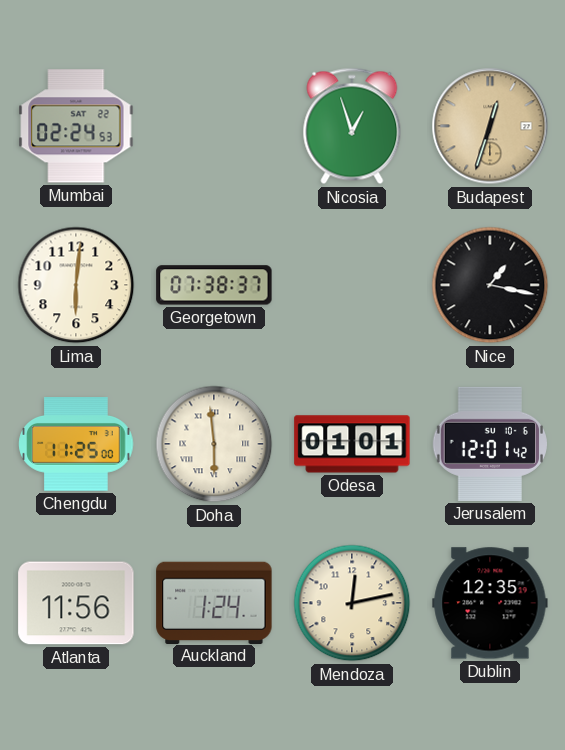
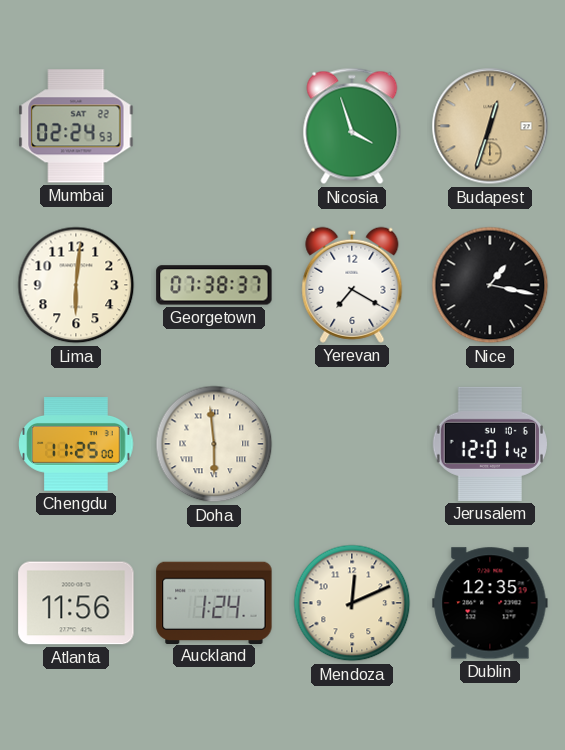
Nicosia: 12:57 -> 3:57
Yerevan: none -> 7:20
Odesa: 01:01 -> none
Mendoza: 12:13 -> 12:11
